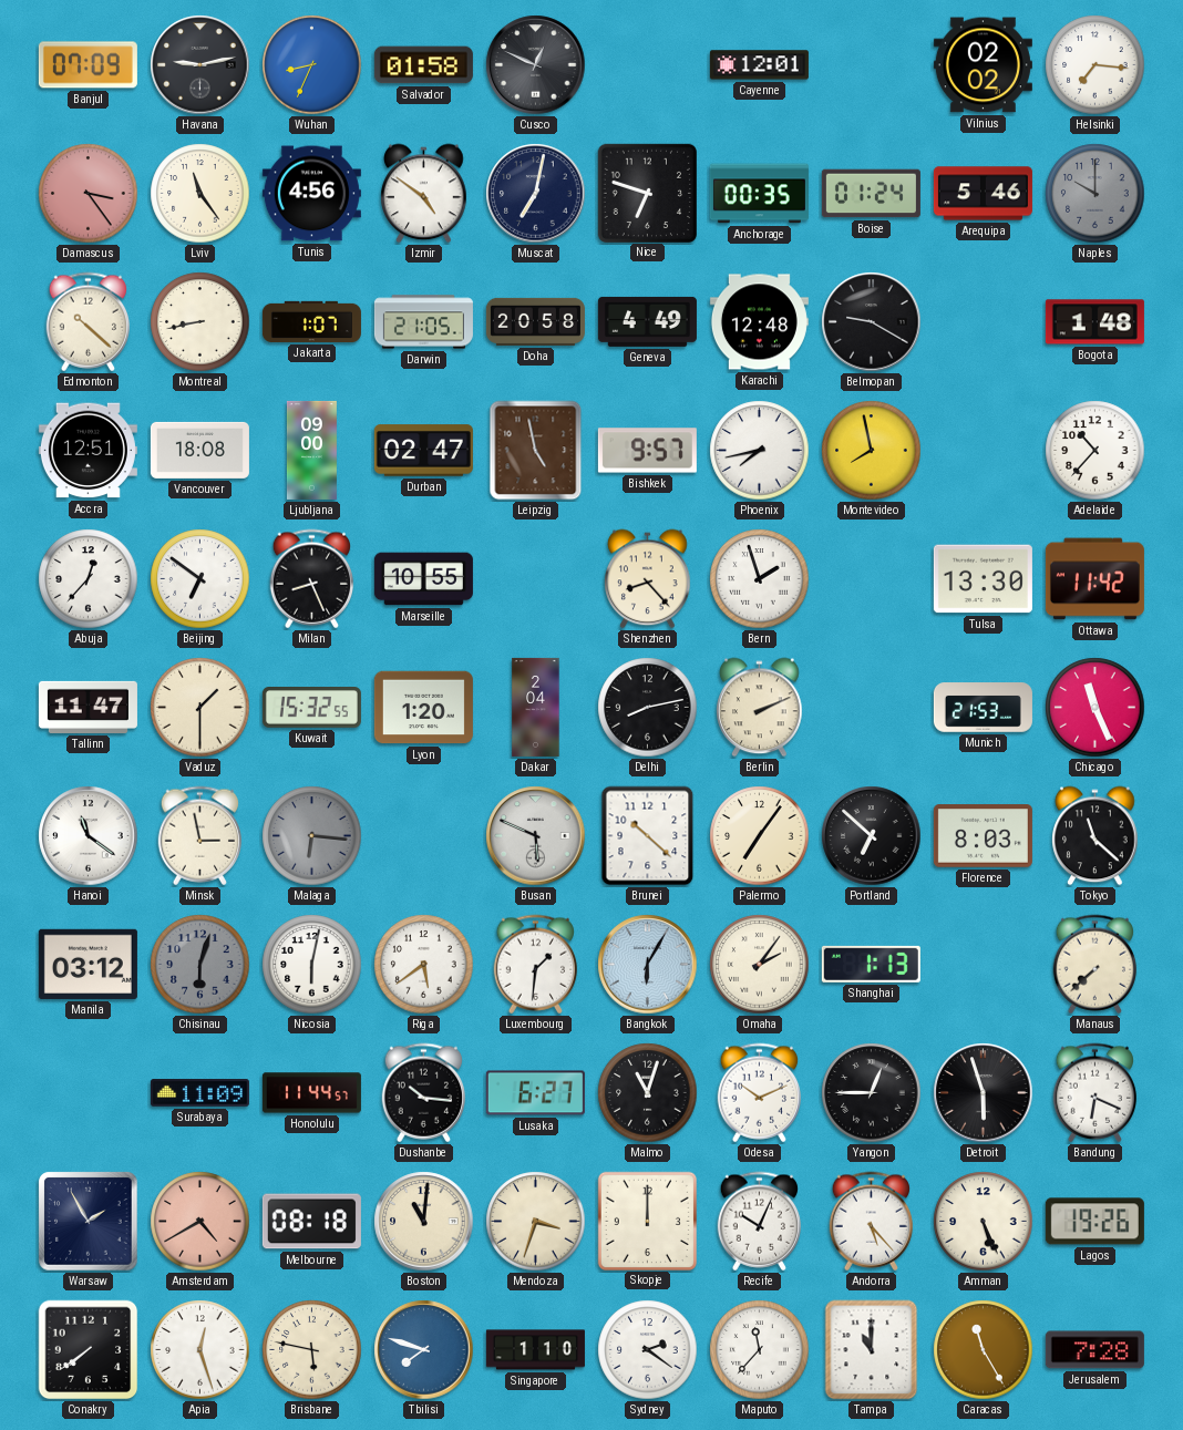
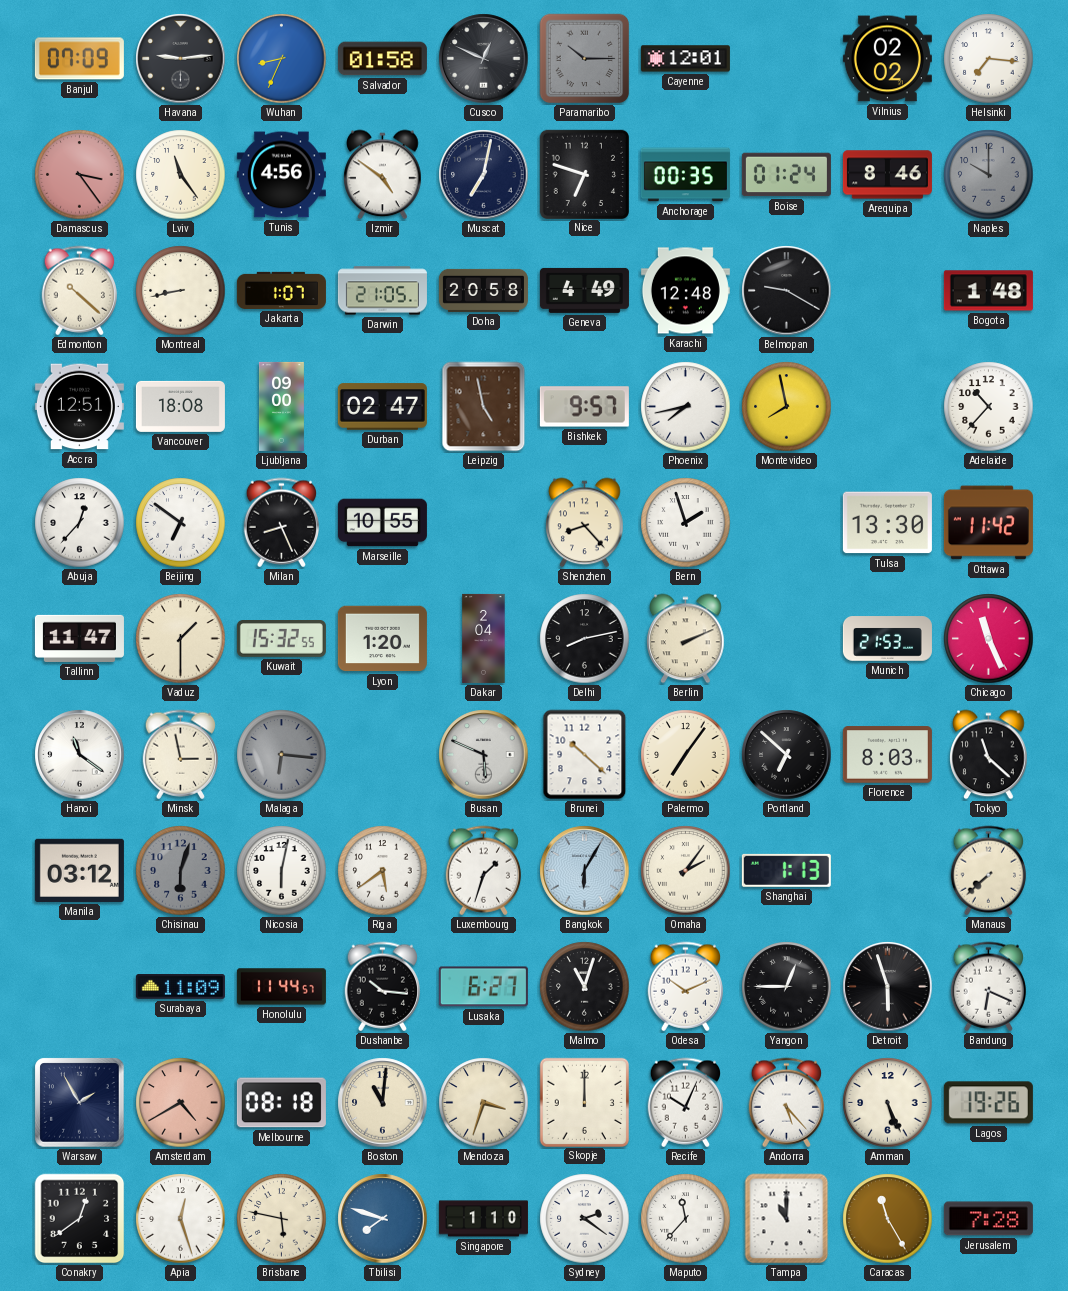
Havana: 9:13 -> 9:14
Paramaribo: none -> 10:15
Arequipa: 5:46 -> 8:46
Luxembourg: 1:31 -> 1:33
Conakry: 7:39 -> 12:39
